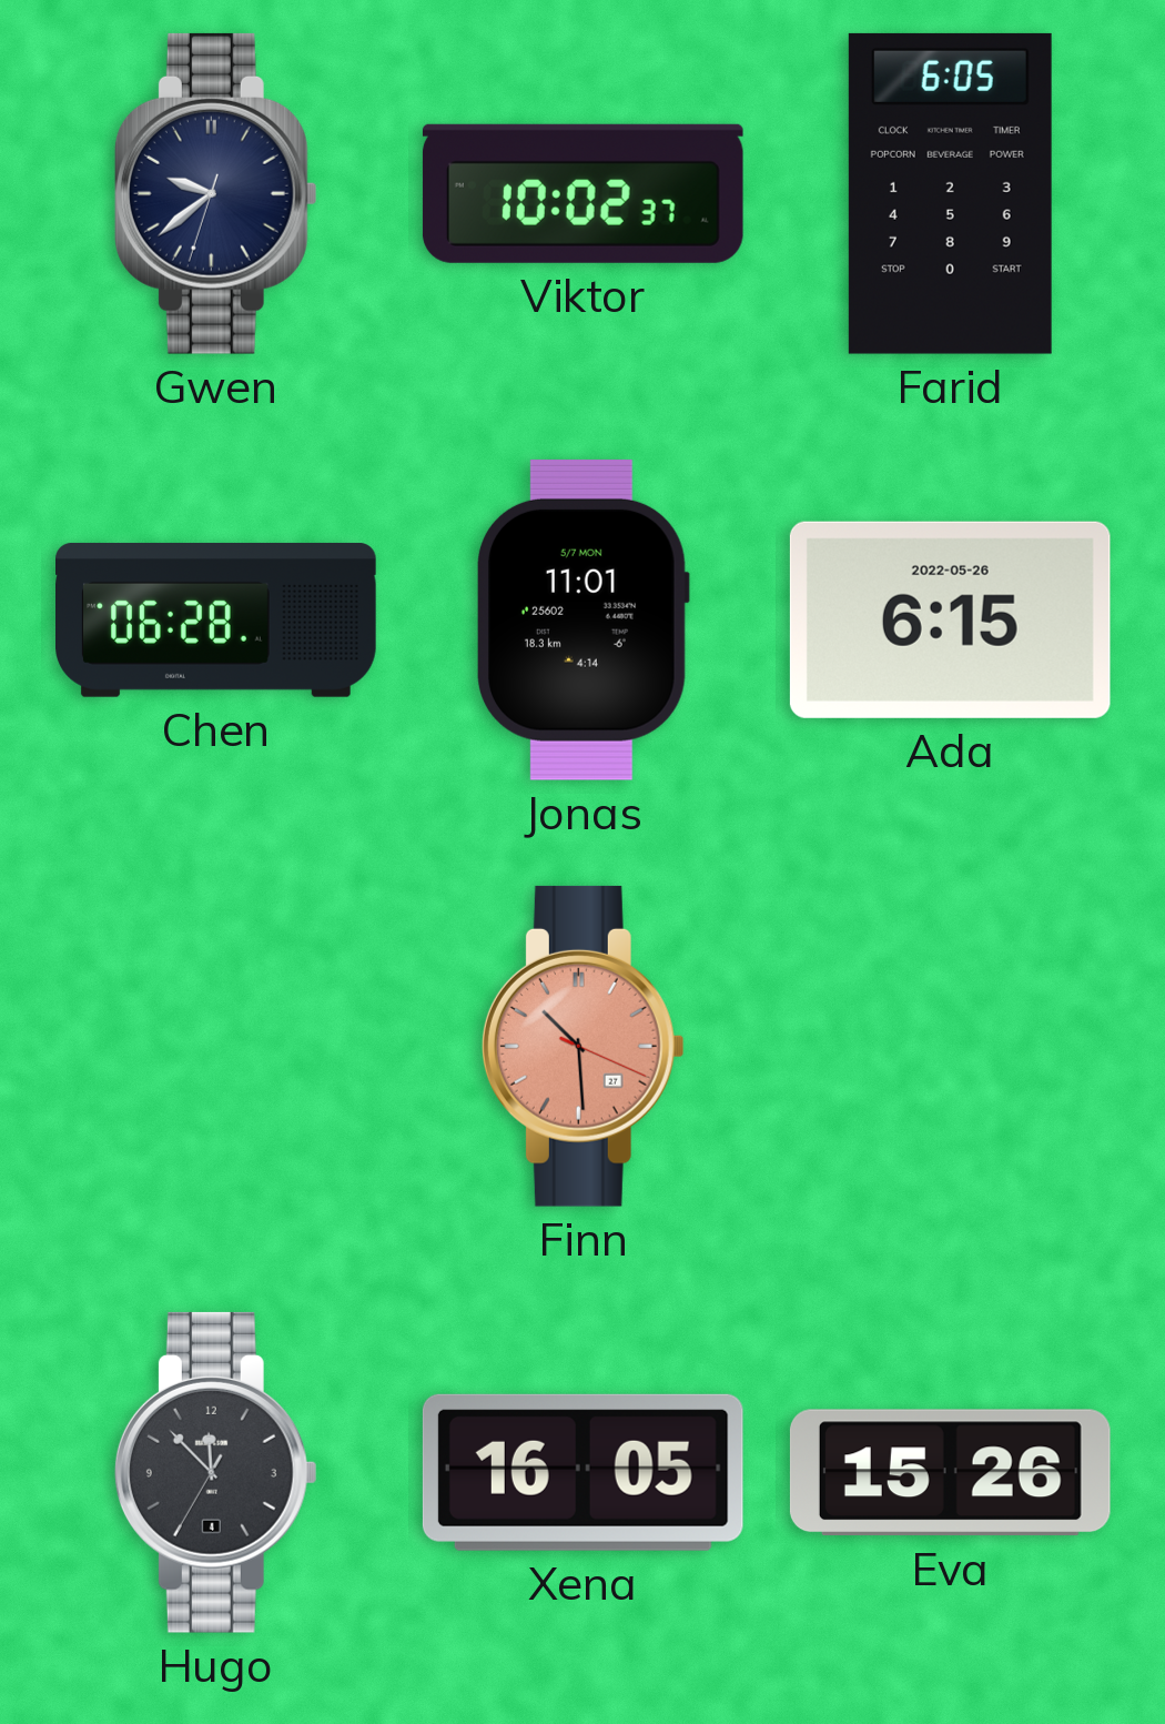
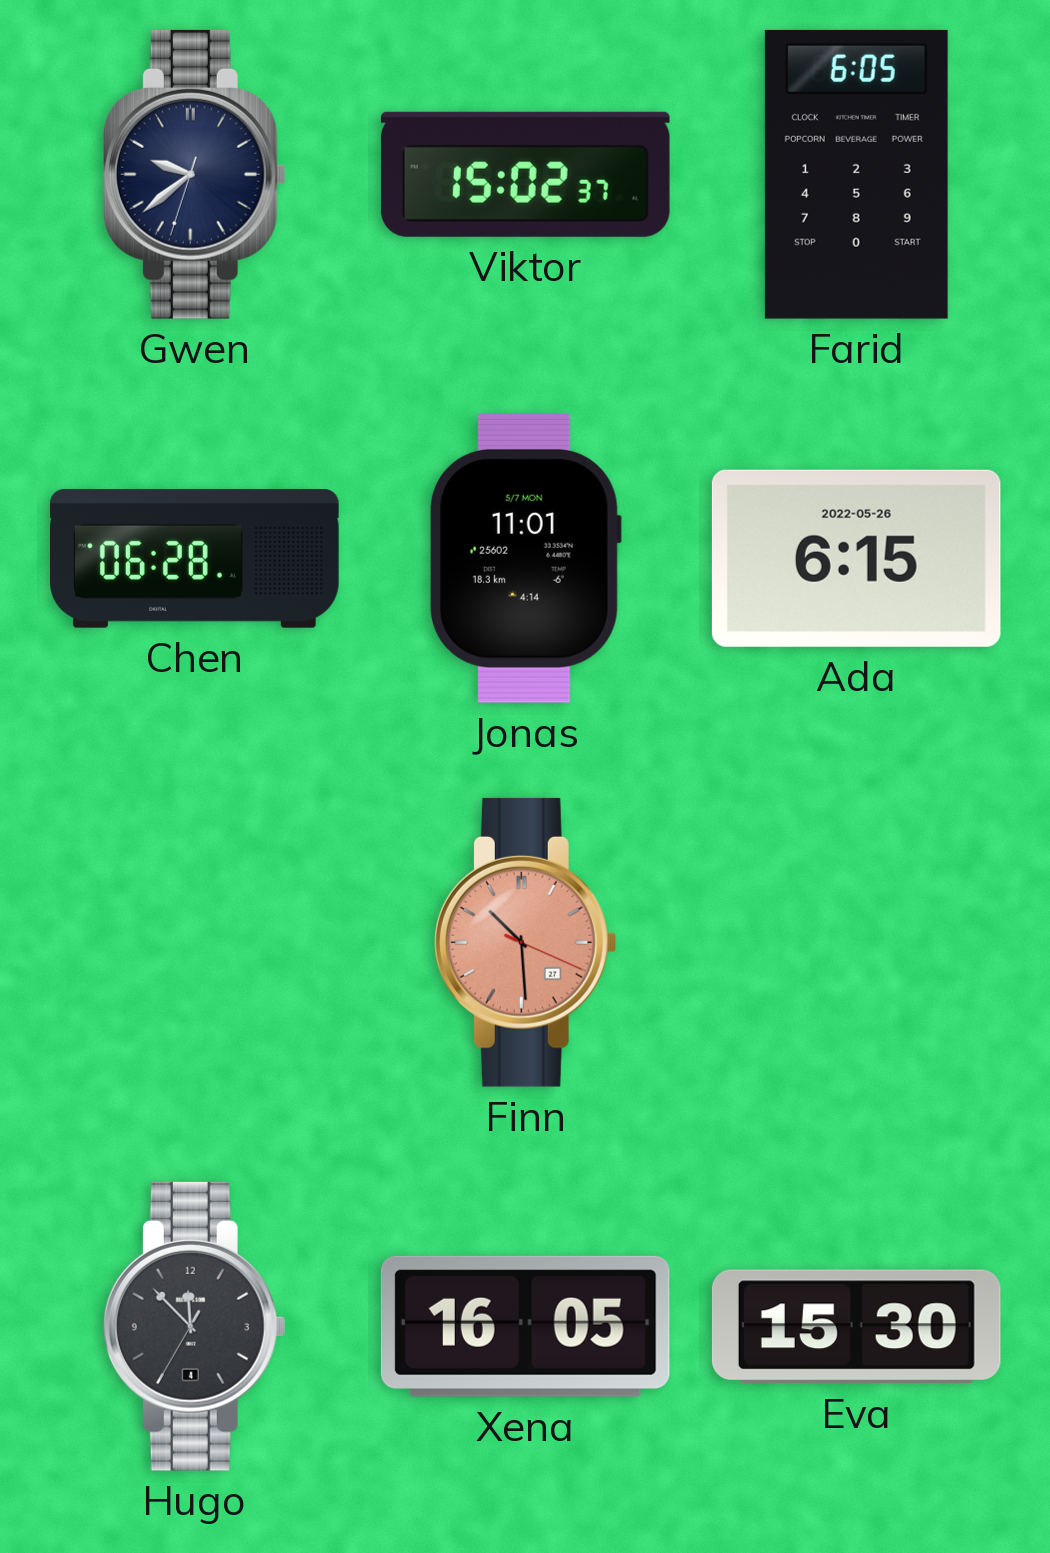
Viktor: 10:02 -> 15:02
Eva: 15:26 -> 15:30
